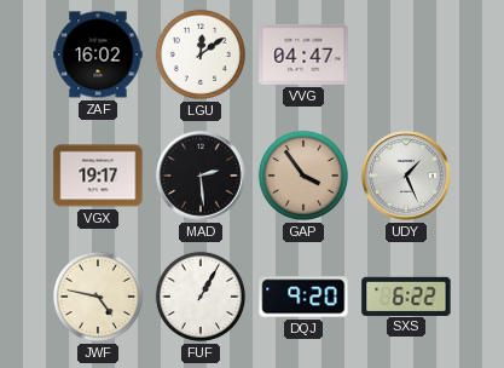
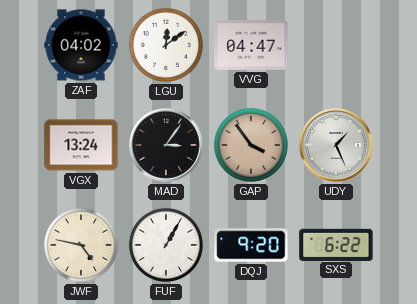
ZAF: 16:02 -> 04:02
VGX: 19:17 -> 13:24
MAD: 2:29 -> 3:06
